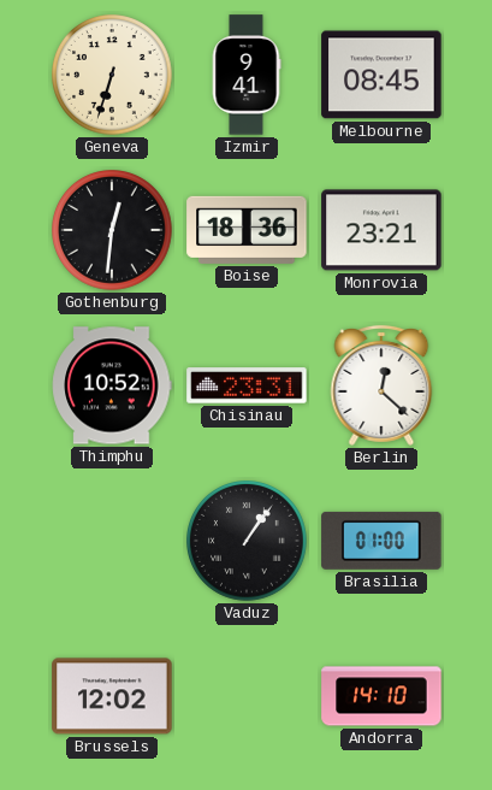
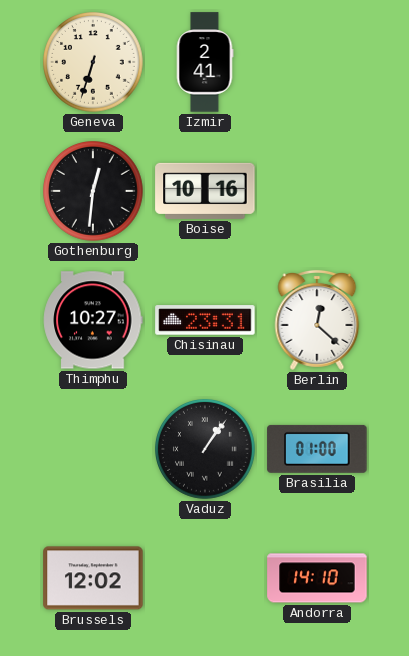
Izmir: 9:41 -> 2:41
Melbourne: 08:45 -> none
Boise: 18:36 -> 10:16
Monrovia: 23:21 -> none
Thimphu: 10:52 -> 10:27
